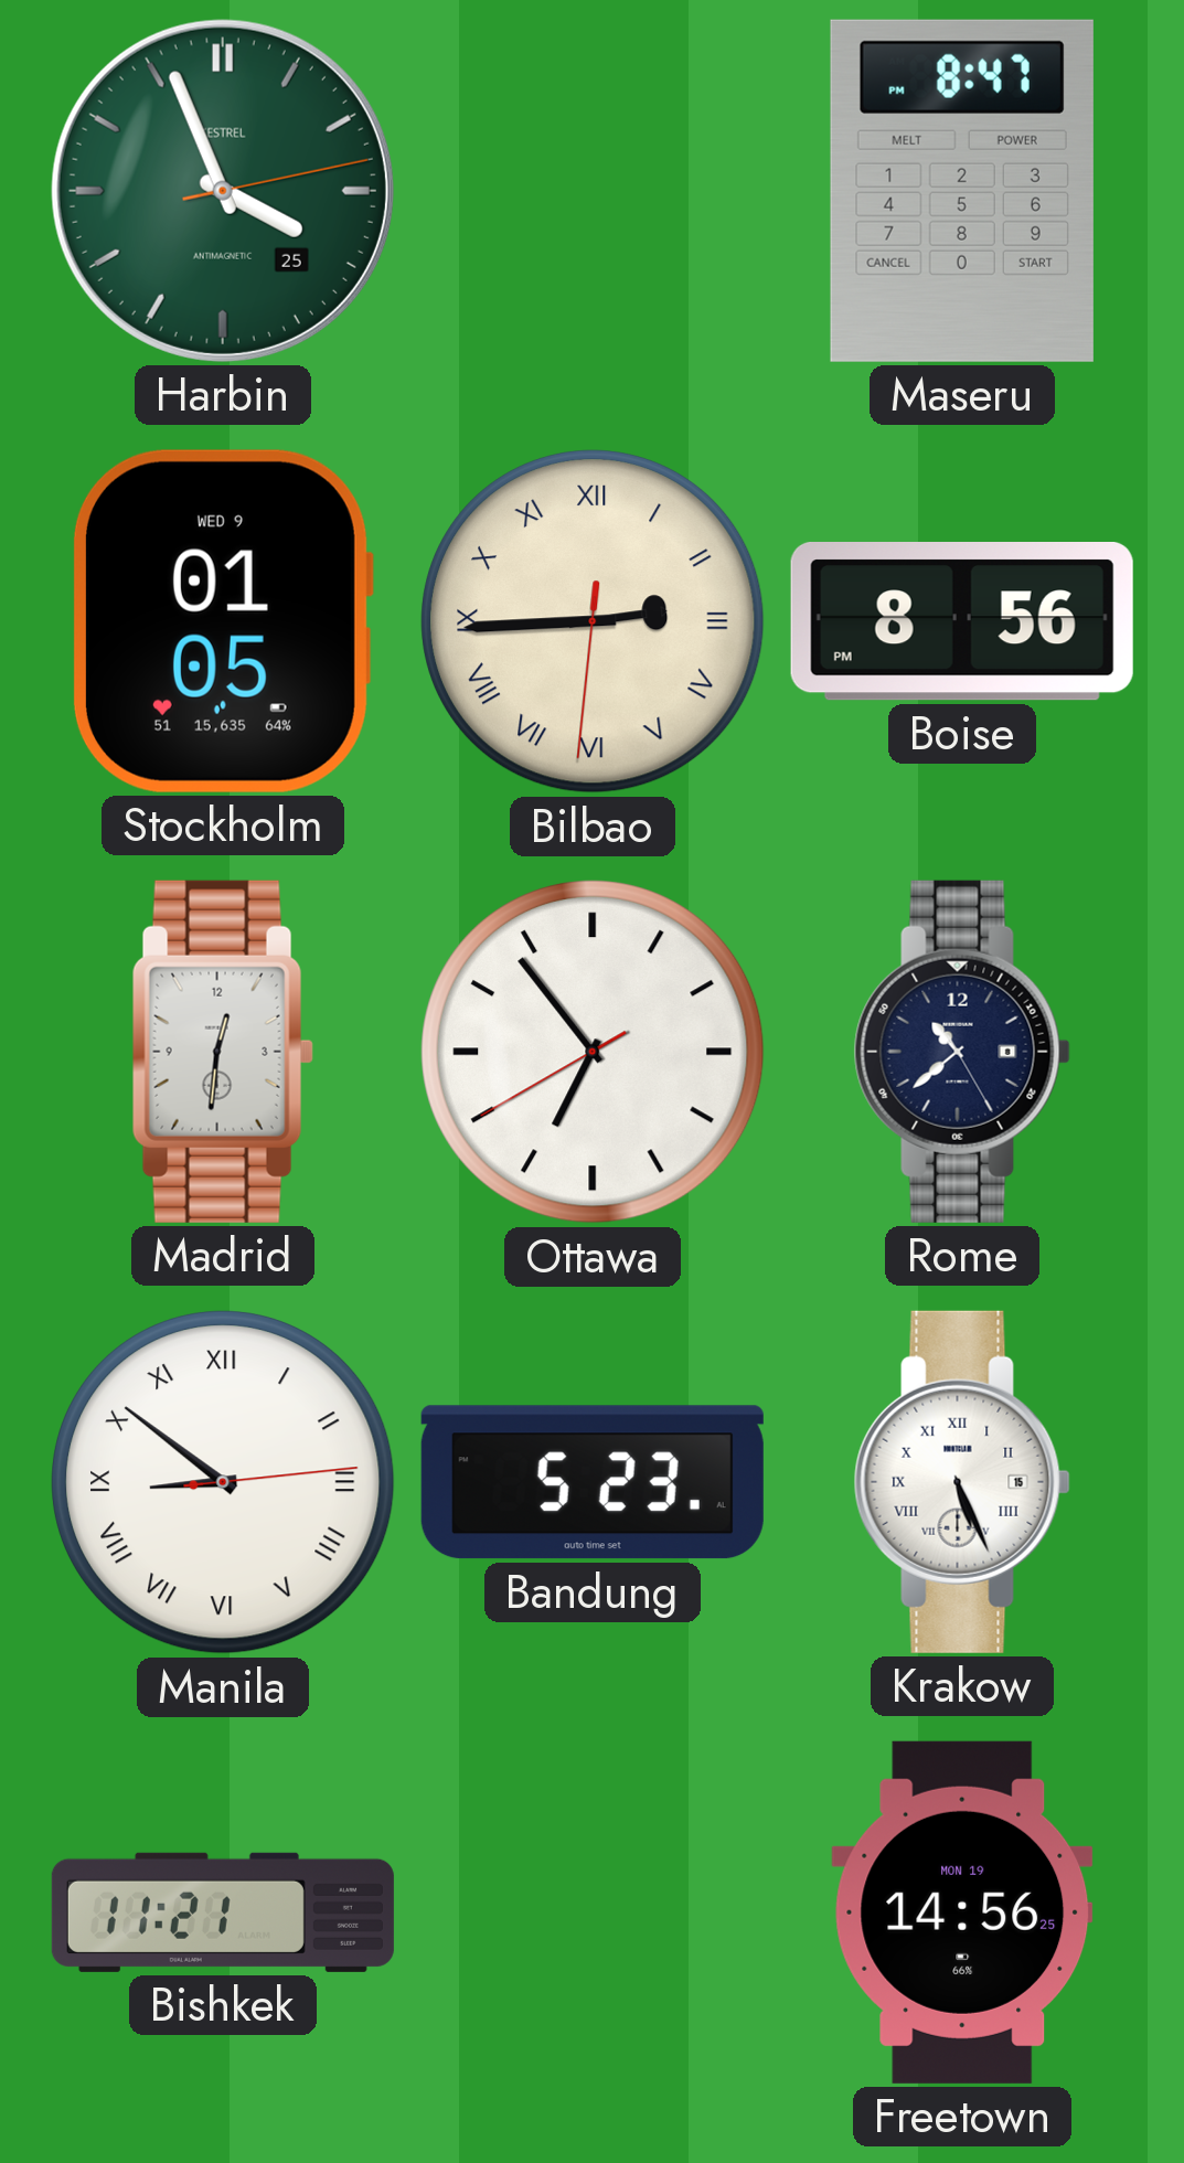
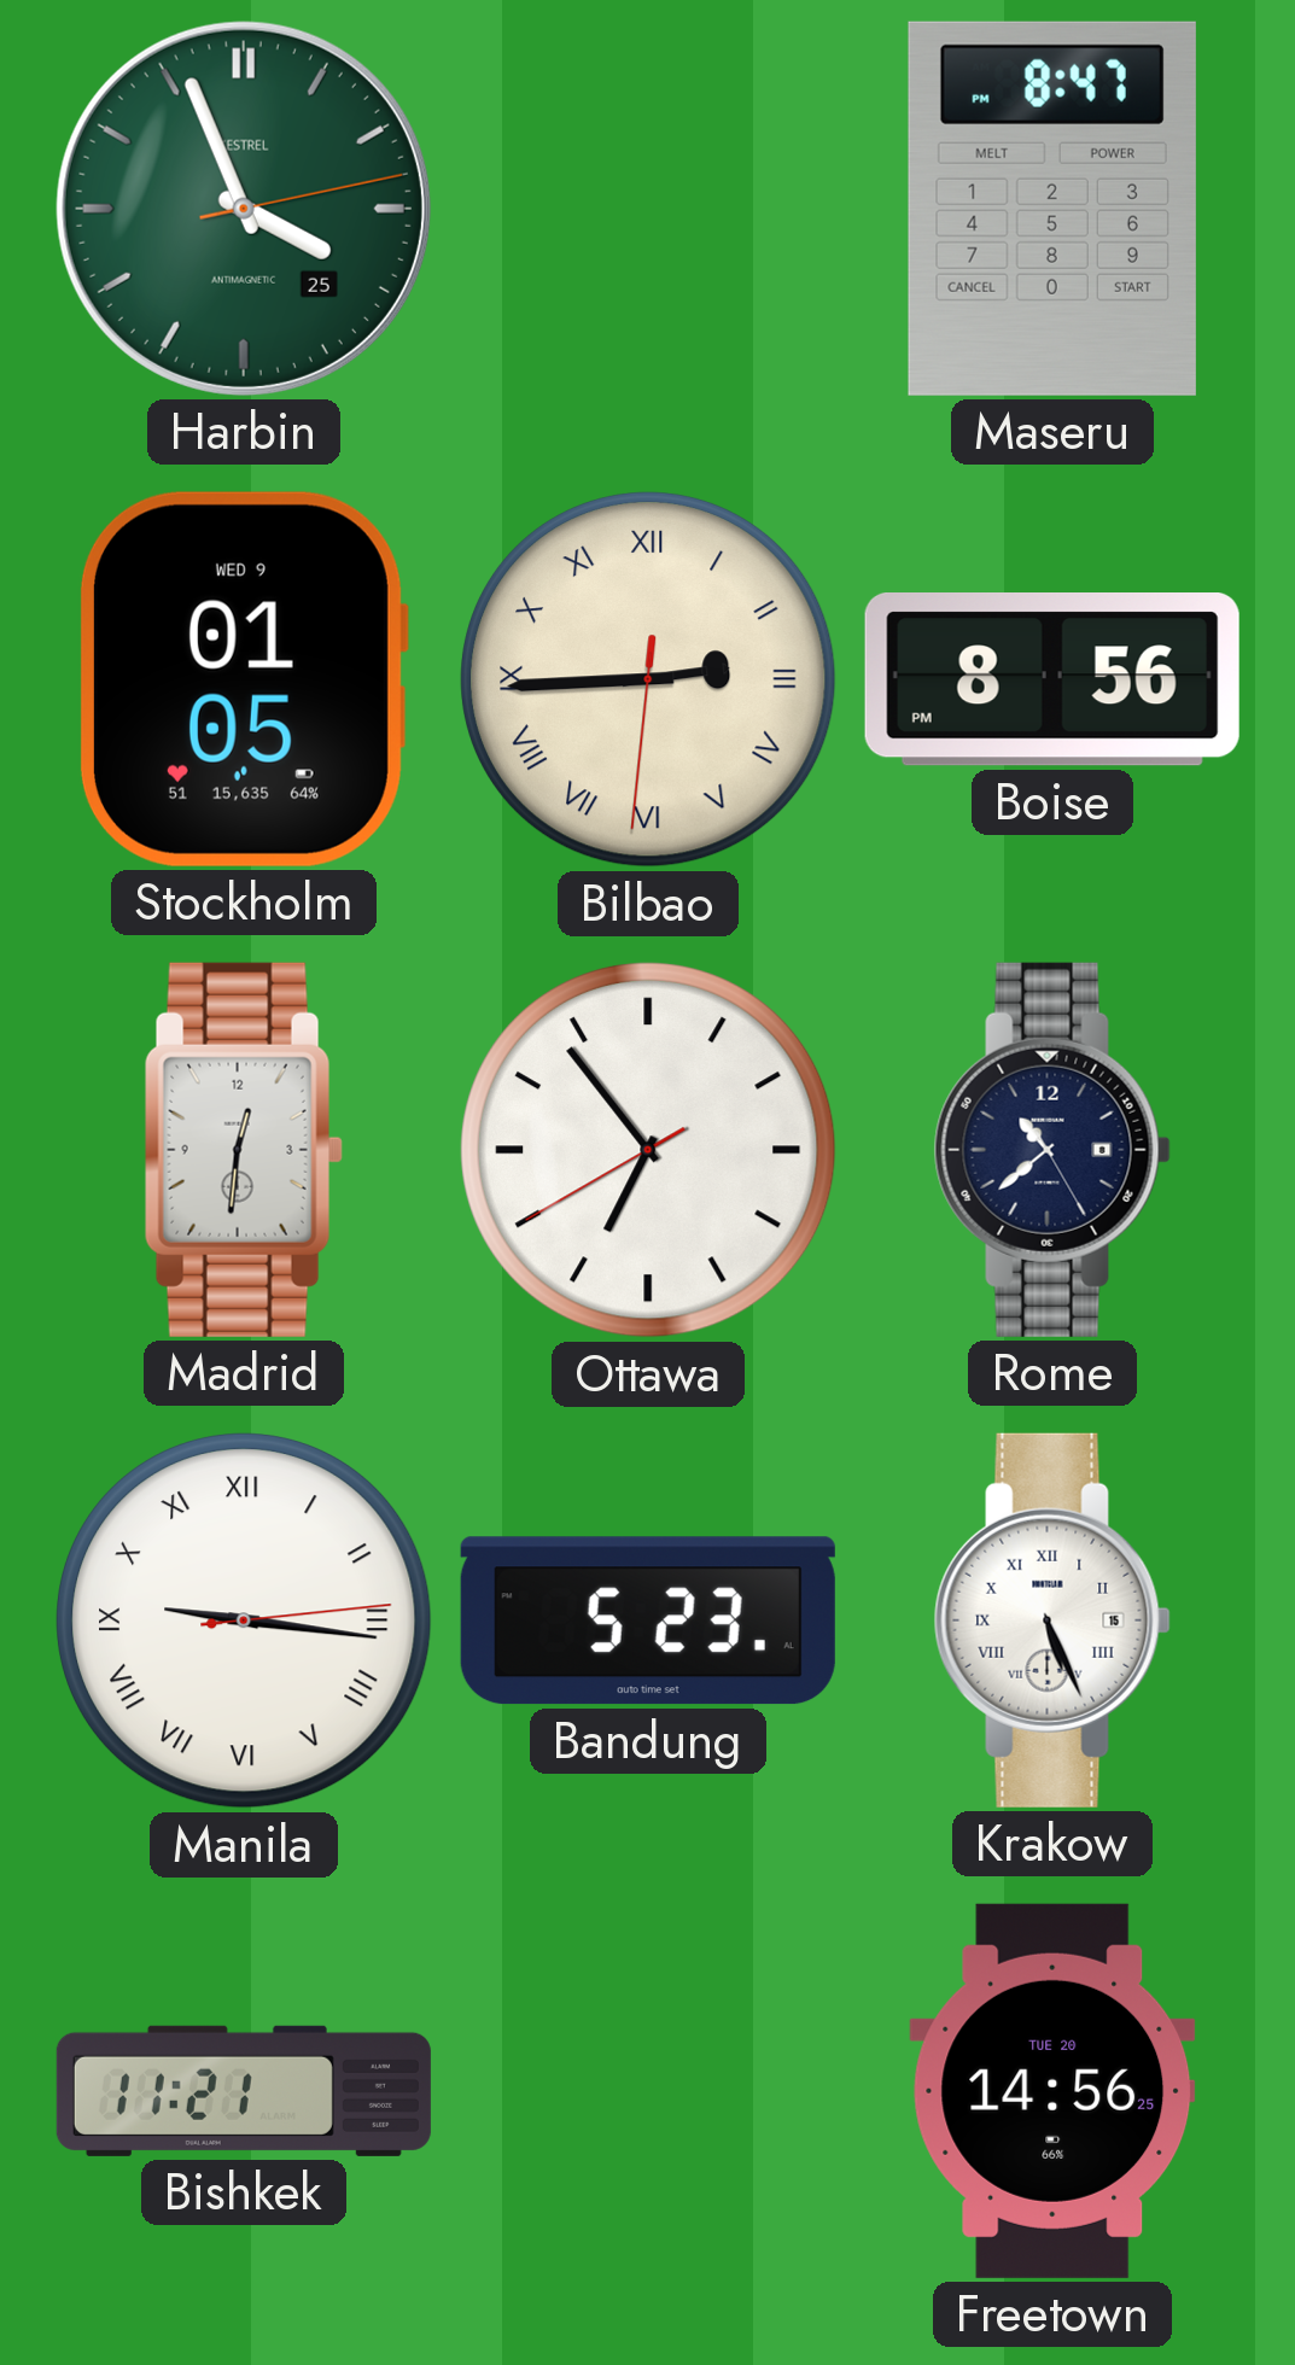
Manila: 8:51 -> 9:16
Freetown date: MON 19 -> TUE 20
